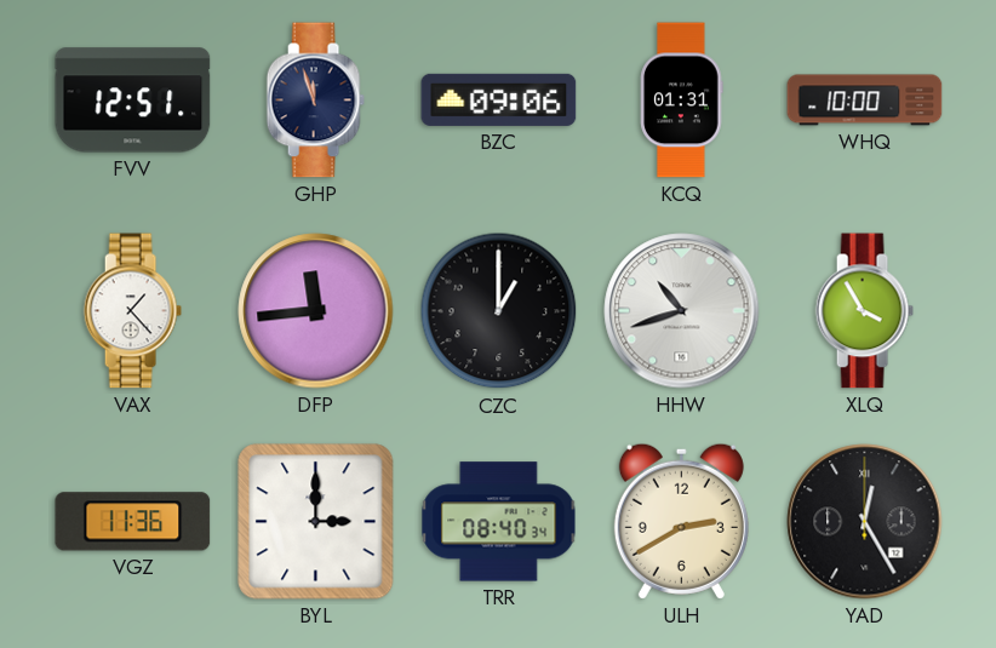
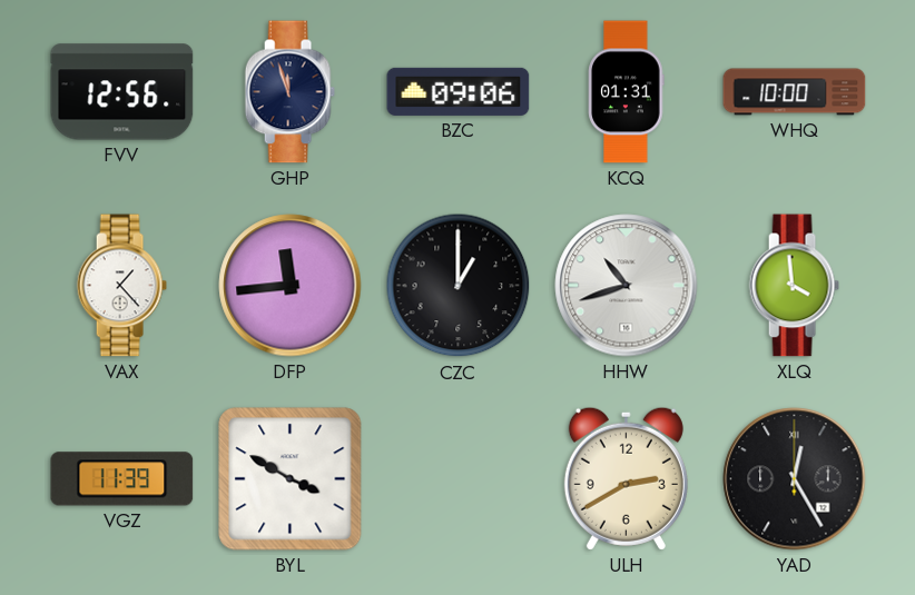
FVV: 12:51 -> 12:56
XLQ: 3:55 -> 3:59
VGZ: 11:36 -> 11:39
BYL: 3:00 -> 3:50
TRR: 08:40 -> none
